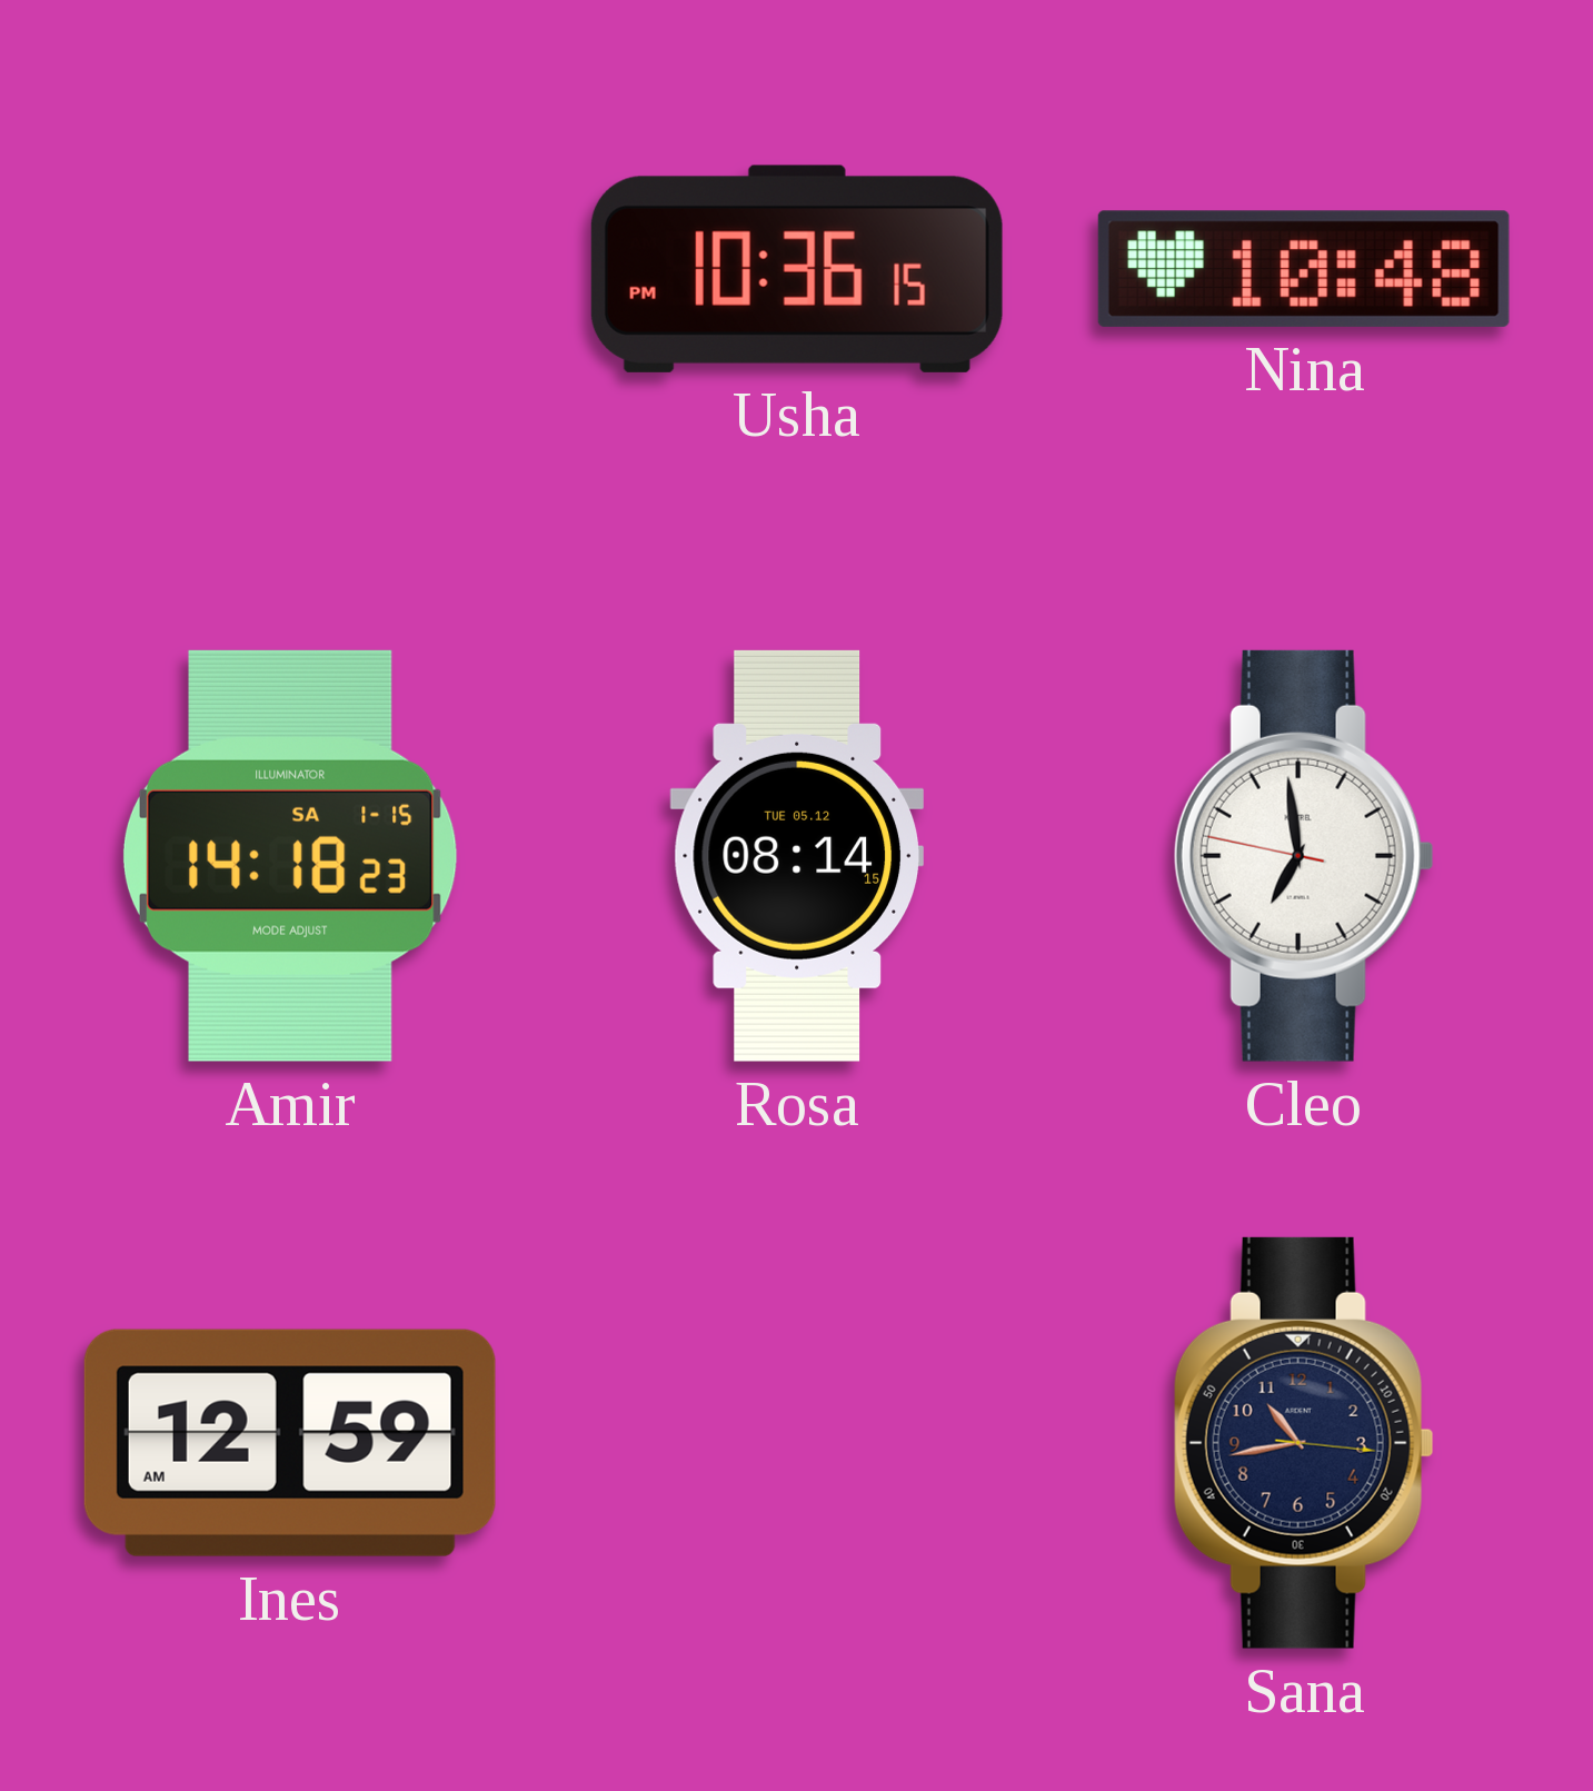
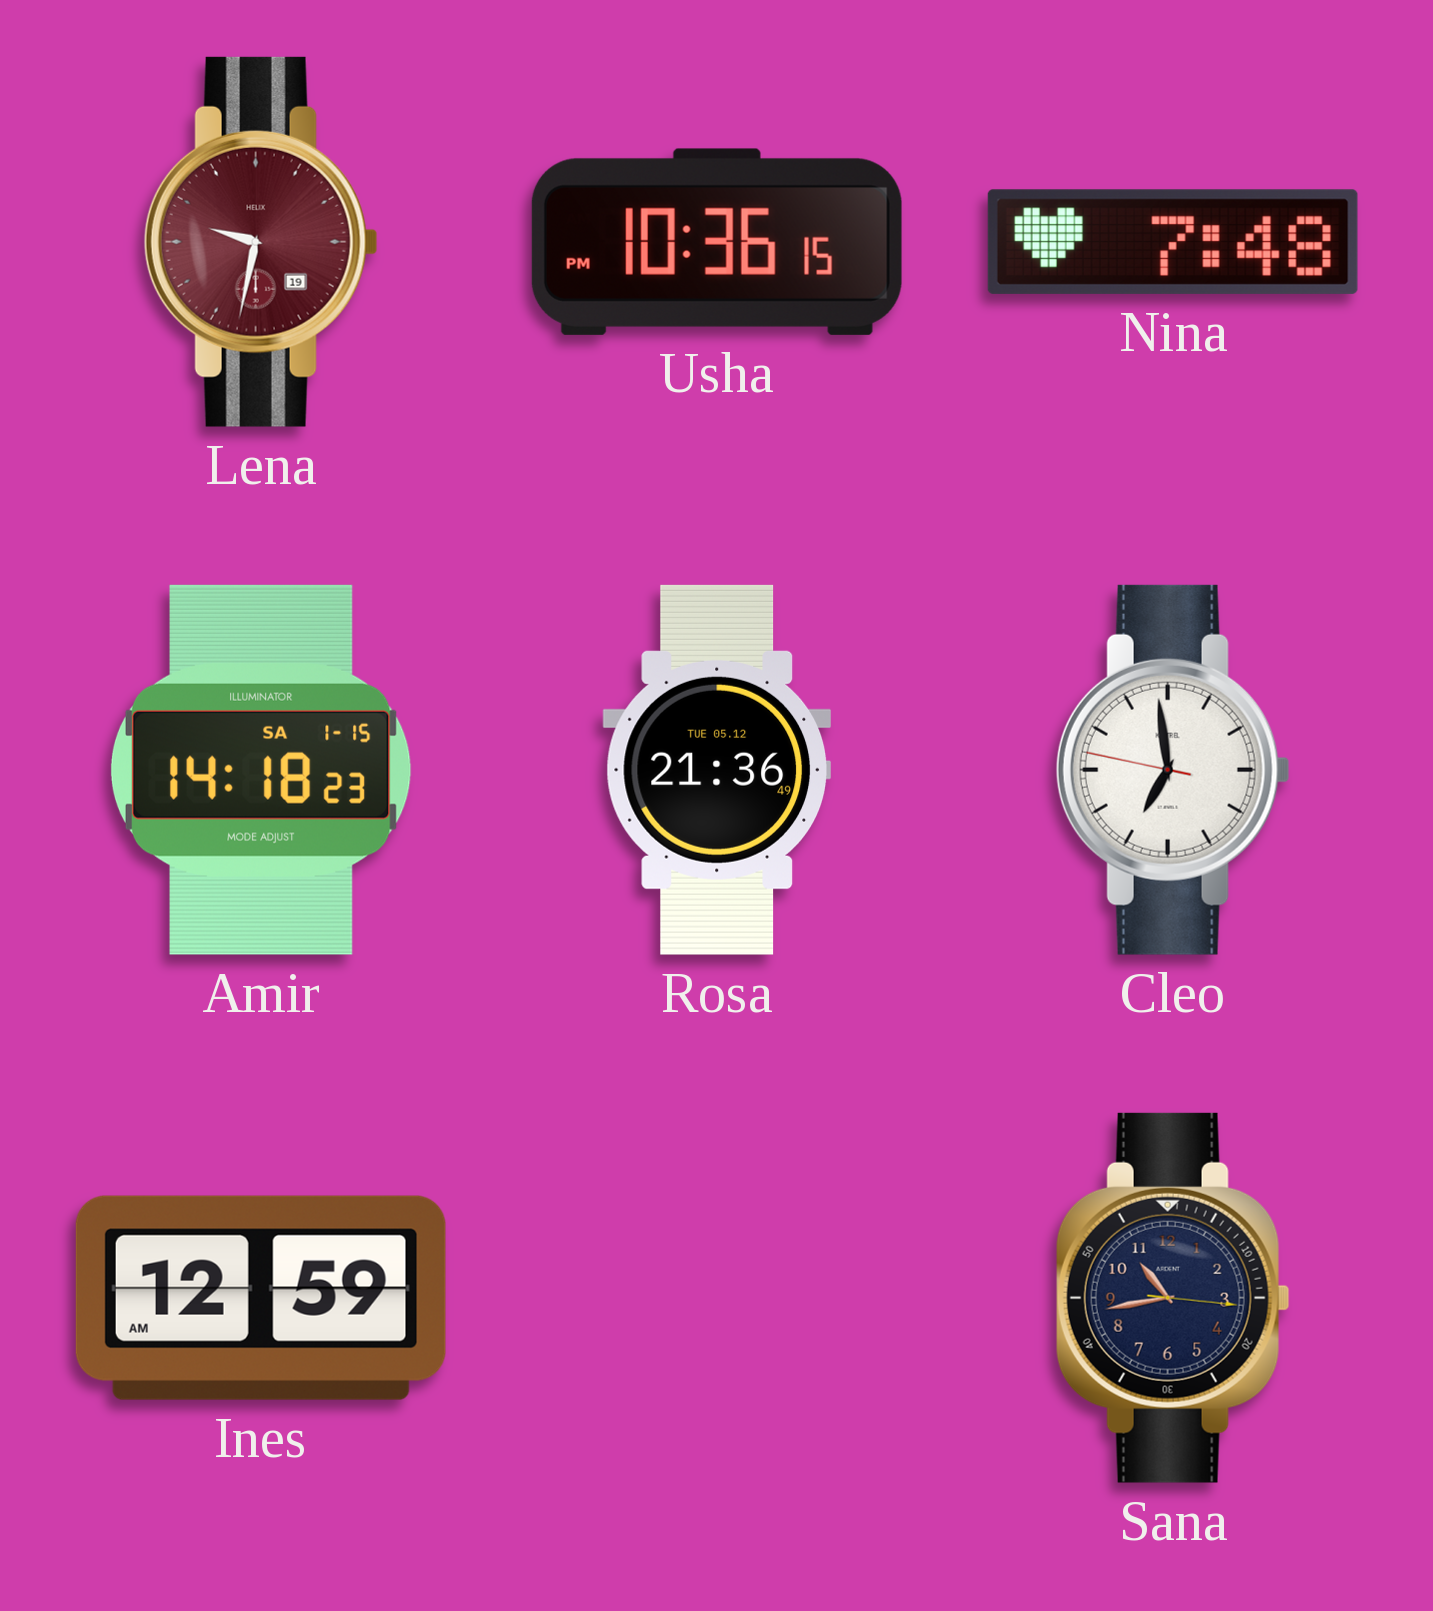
Lena: none -> 9:32
Nina: 10:48 -> 7:48
Rosa: 08:14 -> 21:36
